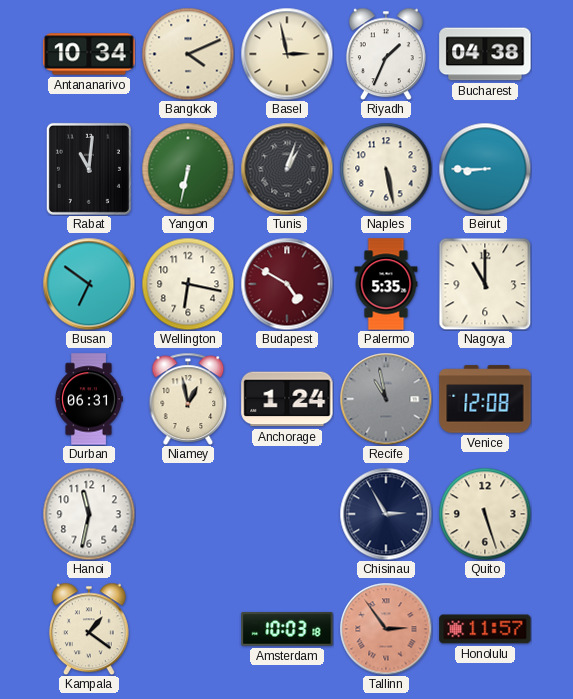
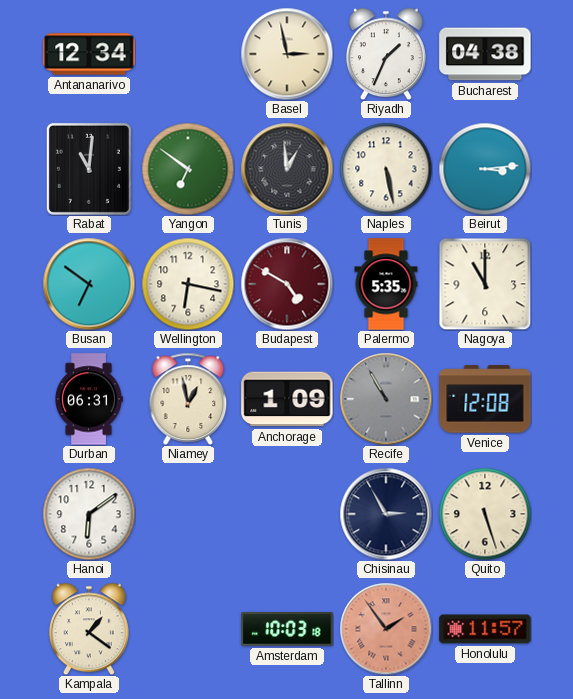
Antananarivo: 10:34 -> 12:34
Bangkok: 4:11 -> none
Yangon: 6:32 -> 6:51
Tunis: 1:03 -> 12:59
Beirut: 8:45 -> 3:14
Anchorage: 1:24 -> 1:09
Recife: 10:58 -> 10:55
Hanoi: 11:32 -> 6:09
Tallinn: 2:54 -> 1:54
